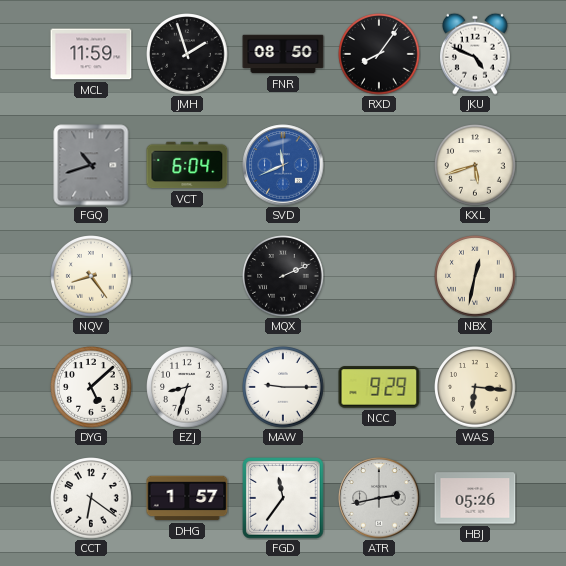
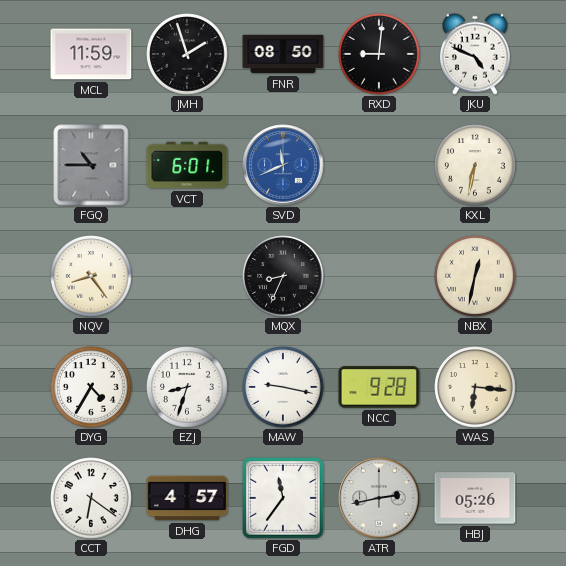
RXD: 8:06 -> 9:01
FGQ: 10:42 -> 10:45
VCT: 6:04 -> 6:01
KXL: 5:42 -> 6:32
MQX: 2:11 -> 8:34
DYG: 5:08 -> 4:35
MAW: 9:15 -> 9:17
NCC: 9:29 -> 9:28
DHG: 1:57 -> 4:57
